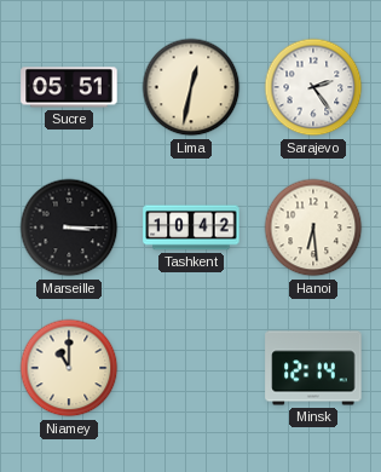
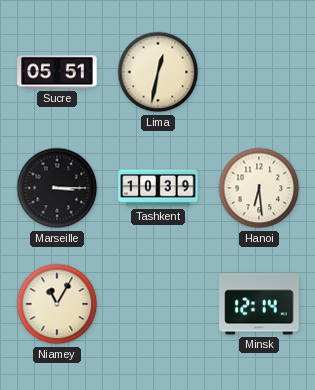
Sarajevo: 2:24 -> none
Tashkent: 10:42 -> 10:39
Niamey: 11:00 -> 11:05
